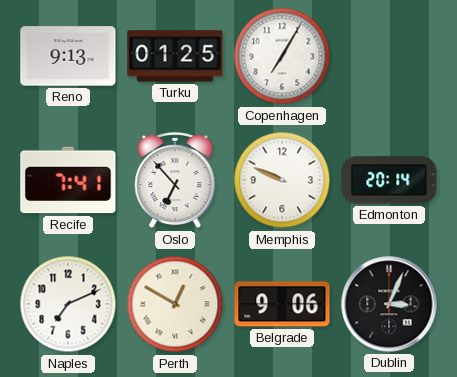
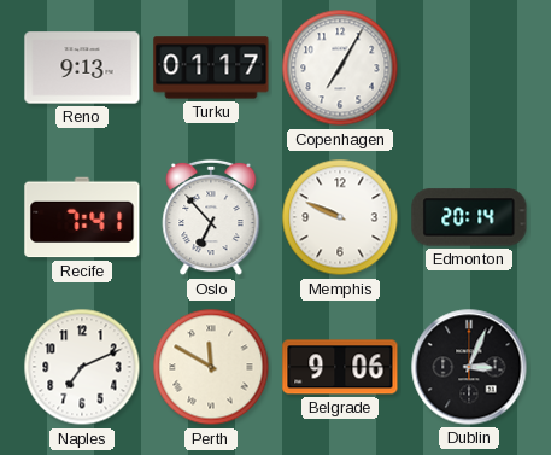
Turku: 01:25 -> 01:17
Perth: 12:50 -> 11:50
